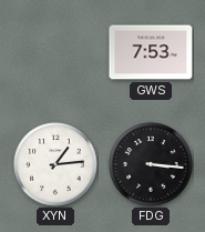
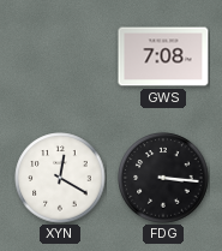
GWS: 7:53 -> 7:08
XYN: 1:14 -> 12:20
